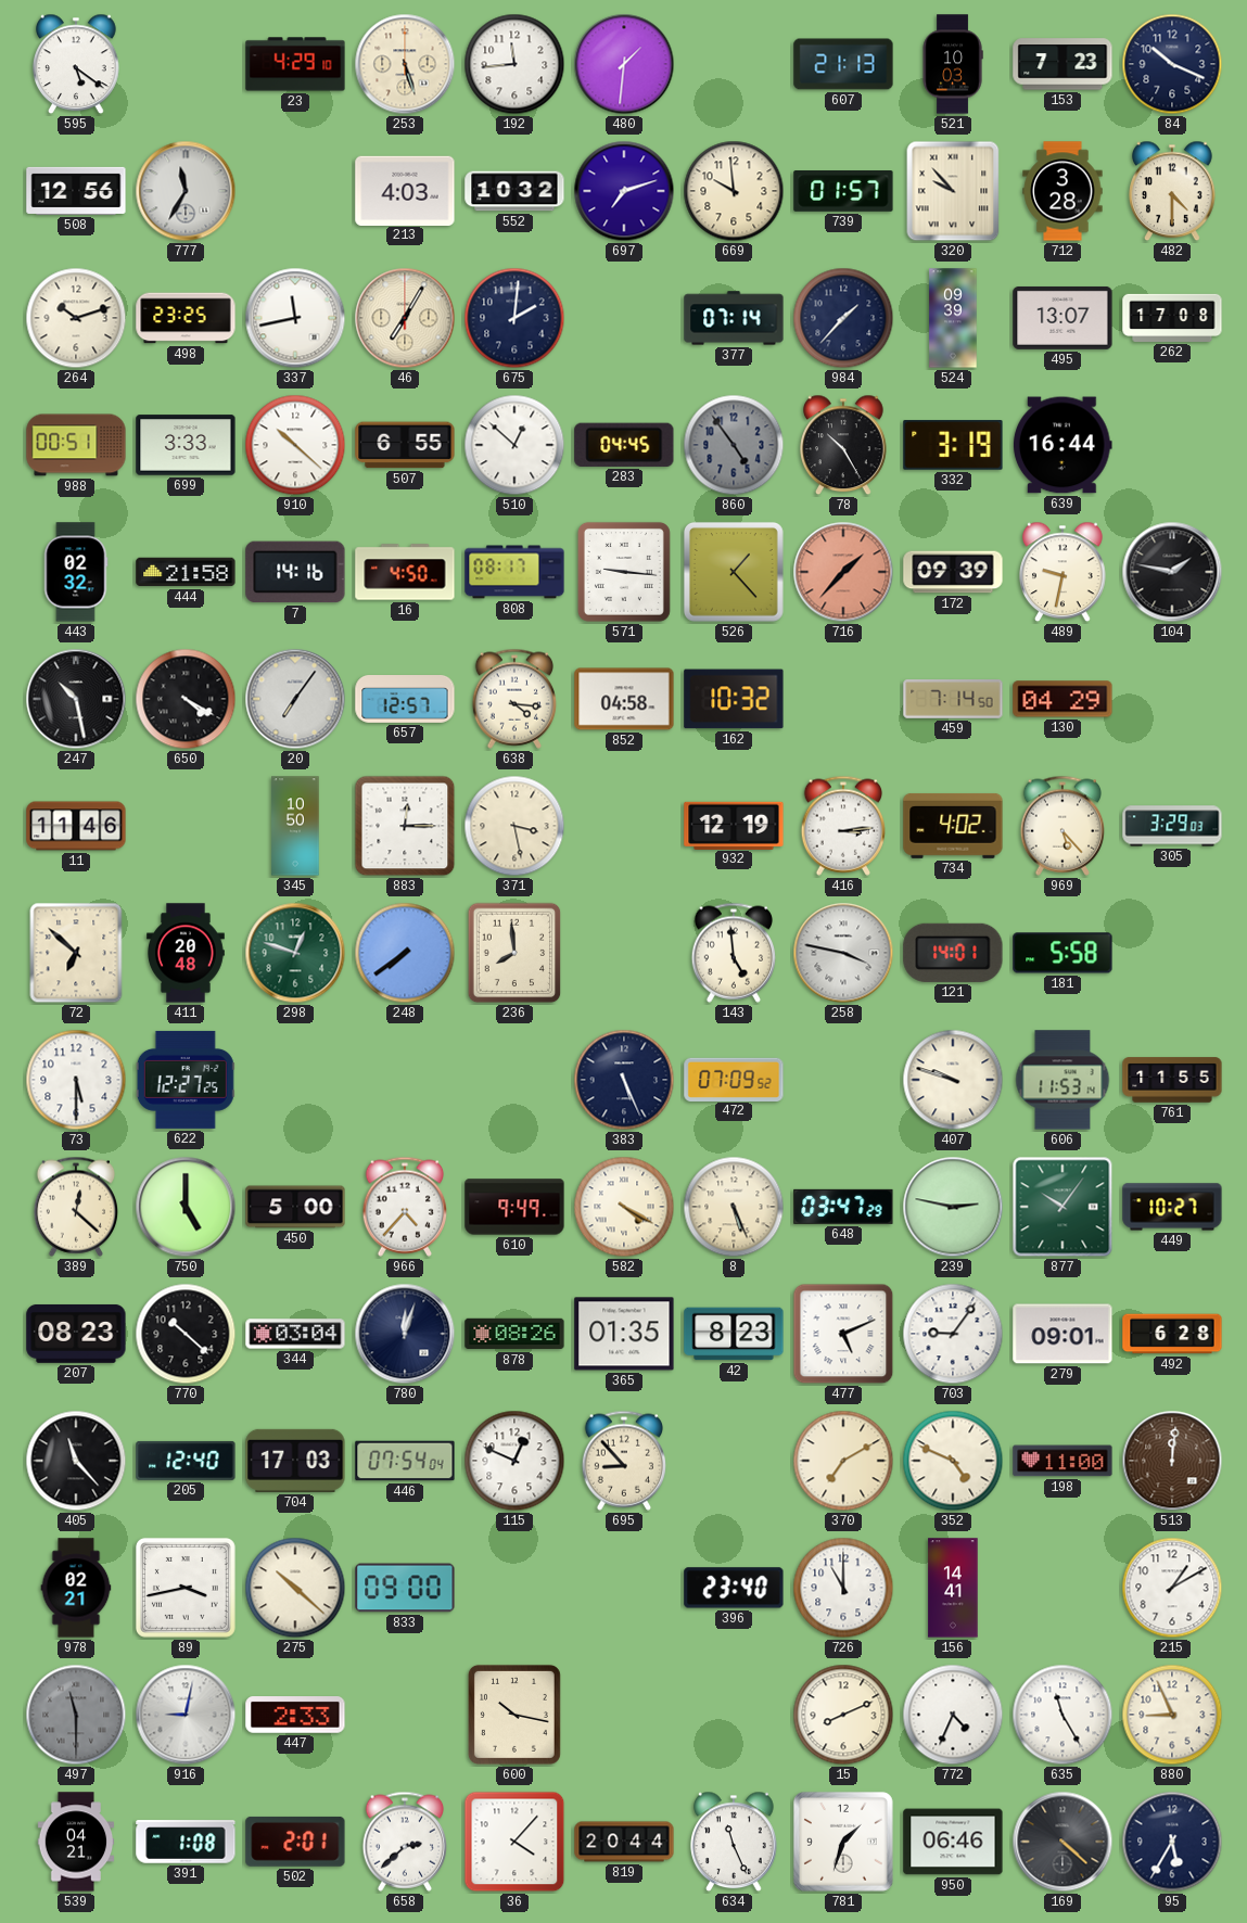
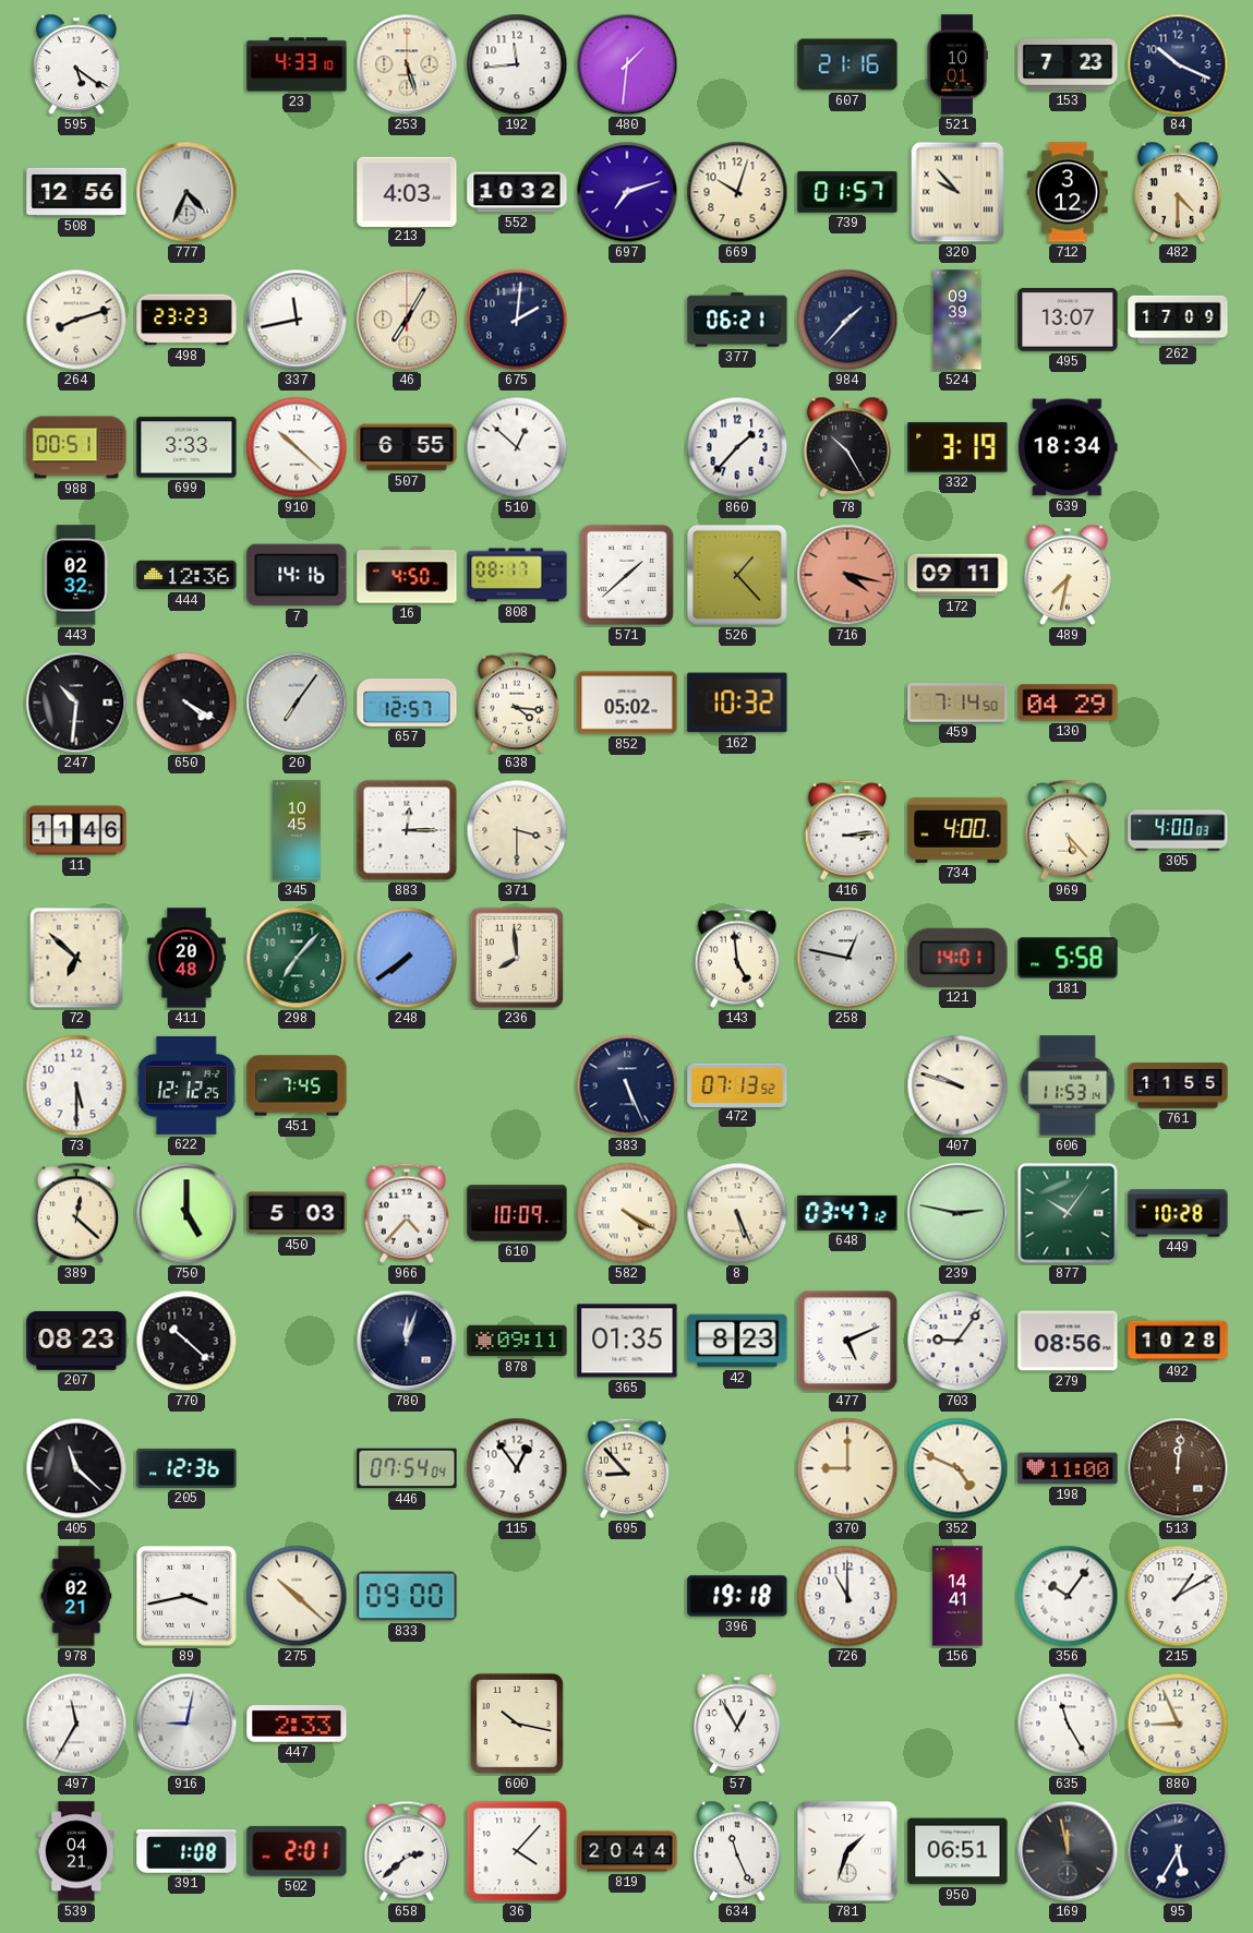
23: 4:29 -> 4:33
607: 21:13 -> 21:16
521: 10:03 -> 10:01
777: 11:35 -> 4:34
669: 9:59 -> 10:03
712: 3:28 -> 3:12
264: 10:12 -> 8:12
498: 23:25 -> 23:23
377: 07:14 -> 06:21
262: 17:08 -> 17:09
283: 04:45 -> none
860: 4:54 -> 1:37
860 dial: grey -> white
639: 16:44 -> 18:34
444: 21:58 -> 12:36
571: 9:16 -> 1:38
716: 1:37 -> 4:17
172: 09:39 -> 09:11
489: 9:32 -> 7:32
104: 1:47 -> none
247: 10:28 -> 10:31
852: 04:58 -> 05:02
345: 10:50 -> 10:45
371: 3:28 -> 3:30
932: 12:19 -> none
734: 4:02 -> 4:00
305: 3:29 -> 4:00
298: 12:48 -> 7:07
258: 3:47 -> 12:47
622: 12:27 -> 12:12
451: none -> 7:45
472: 07:09 -> 07:13
450: 5:00 -> 5:03
610: 9:49 -> 10:09
648: 03:47:29 -> 03:47:12
449: 10:27 -> 10:28
344: 03:04 -> none
878: 08:26 -> 09:11
279: 09:01 -> 08:56
492: 6:28 -> 10:28
405: 11:23 -> 11:22
205: 12:40 -> 12:36
704: 17:03 -> none
115: 12:49 -> 12:54
370: 7:10 -> 9:00
396: 23:40 -> 19:18
356: none -> 10:06
497: 11:30 -> 11:35
497 dial: grey -> white
57: none -> 12:55
15: 8:11 -> none
772: 4:34 -> none
950: 06:46 -> 06:51
169: 4:22 -> 11:58
